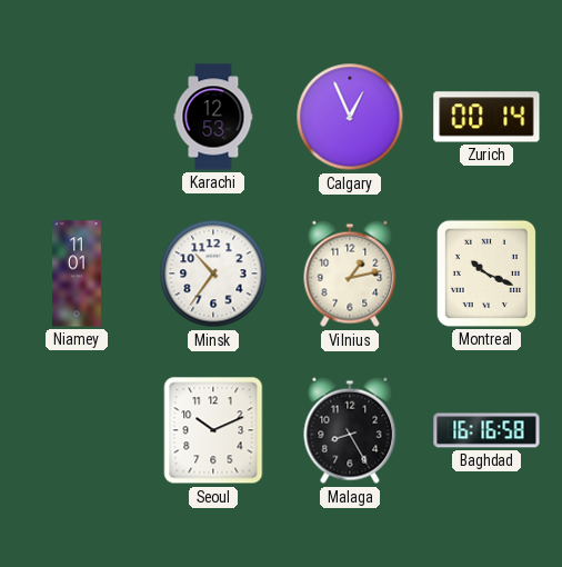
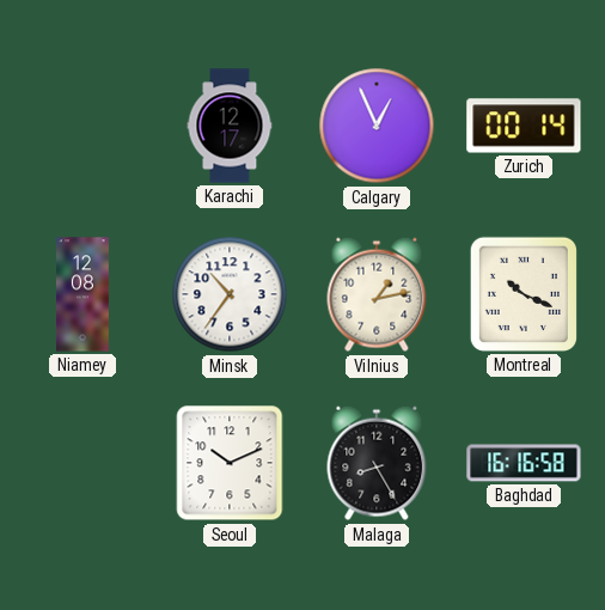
Karachi: 12:53 -> 12:17
Niamey: 11:01 -> 12:08
